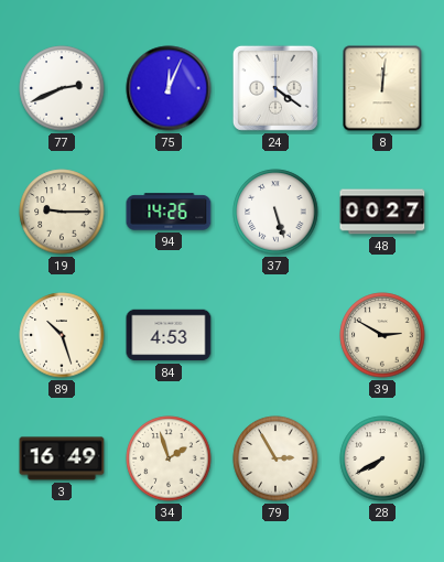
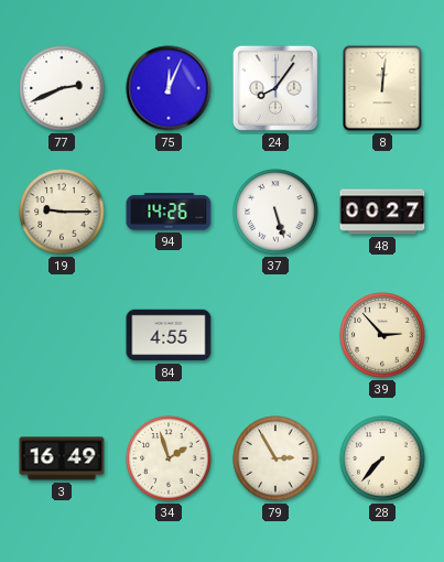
24: 4:21 -> 8:06
89: 10:27 -> none
84: 4:53 -> 4:55
39: 2:50 -> 2:53
28: 7:40 -> 7:37
